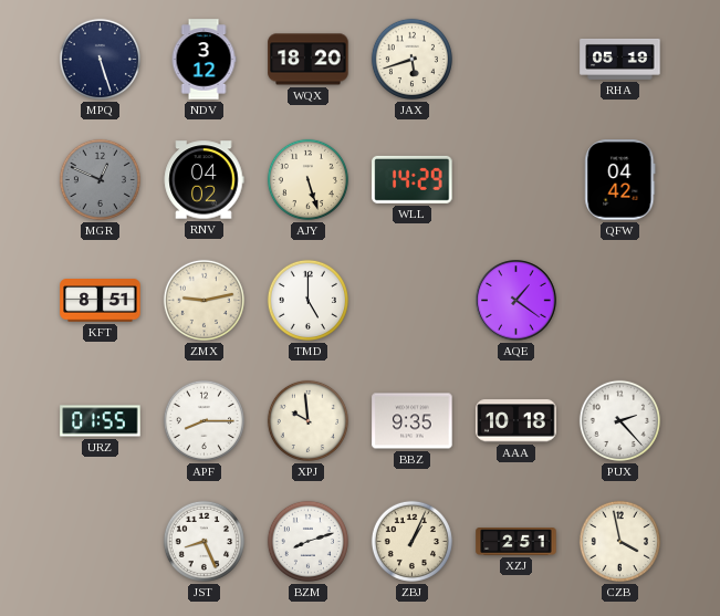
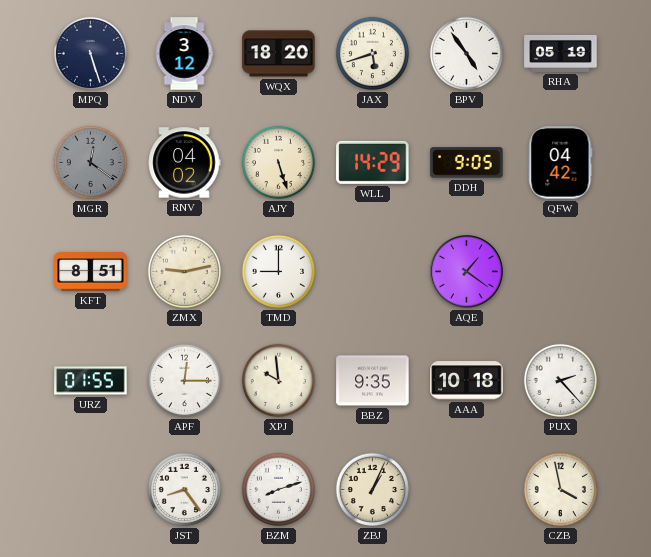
BPV: none -> 4:54
MGR: 12:49 -> 12:21
DDH: none -> 9:05
TMD: 5:00 -> 9:00
APF: 8:15 -> 12:15
JST: 8:26 -> 8:24
XZJ: 2:51 -> none
